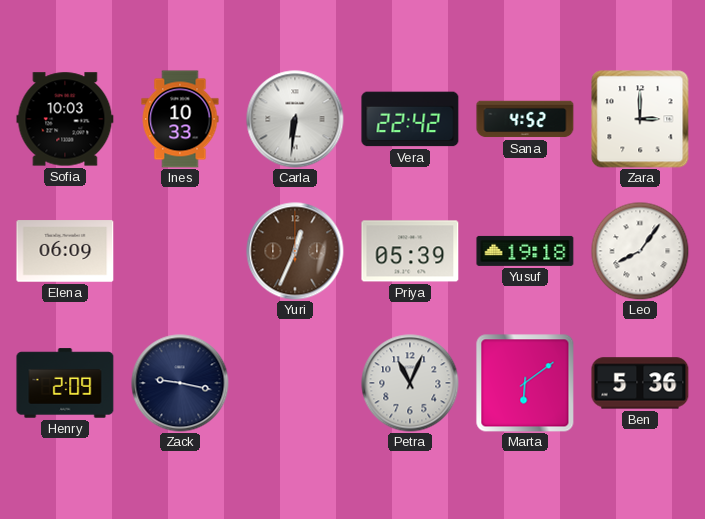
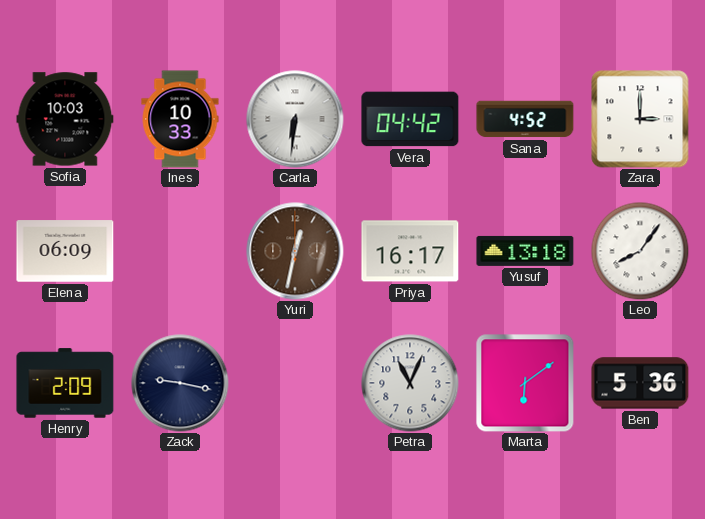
Vera: 22:42 -> 04:42
Yuri: 12:34 -> 12:32
Priya: 05:39 -> 16:17
Yusuf: 19:18 -> 13:18
